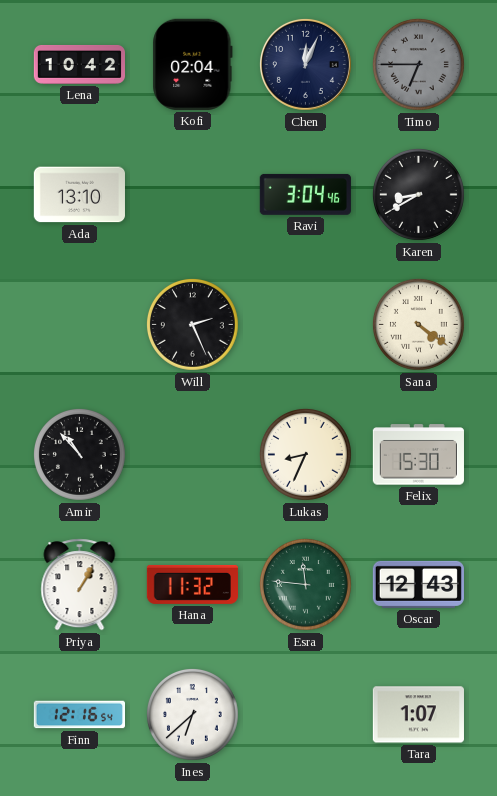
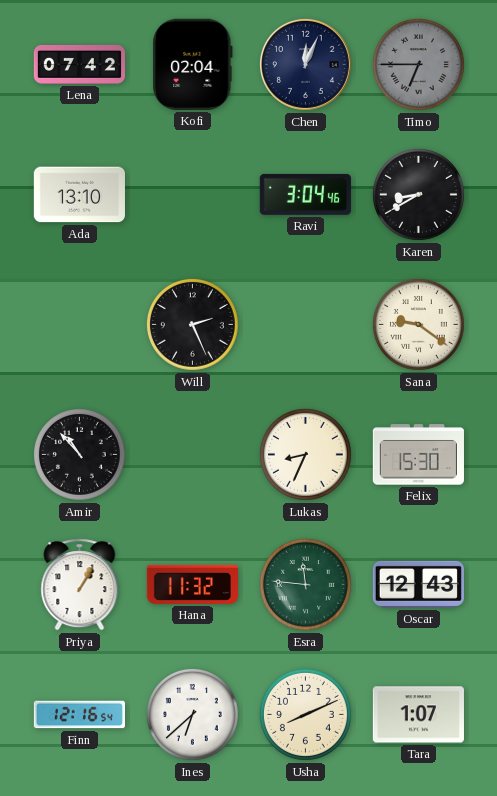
Lena: 10:42 -> 07:42
Sana: 4:21 -> 9:21
Usha: none -> 8:11
